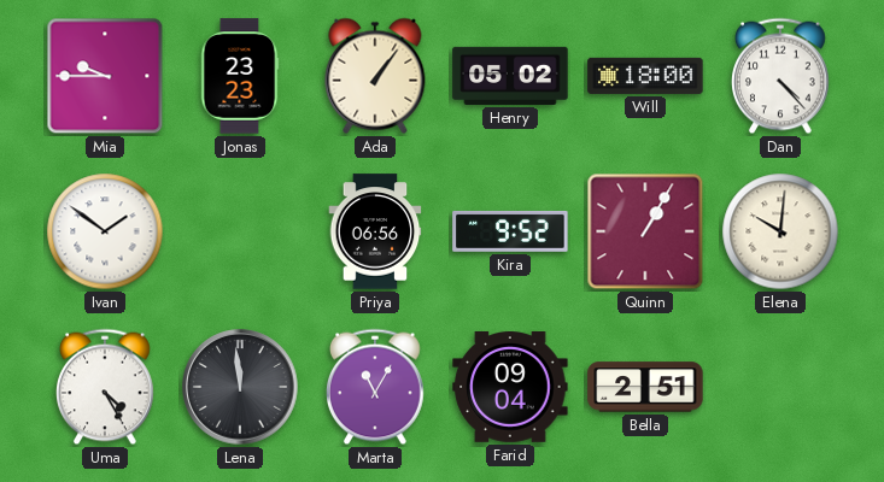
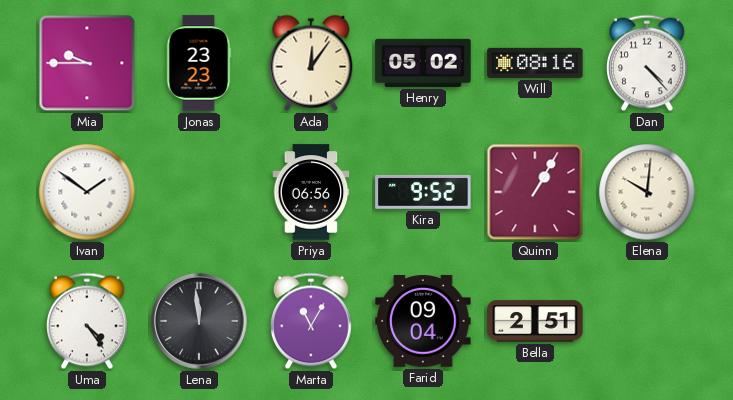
Ada: 1:06 -> 12:06
Will: 18:00 -> 08:16
Uma: 4:25 -> 4:24
